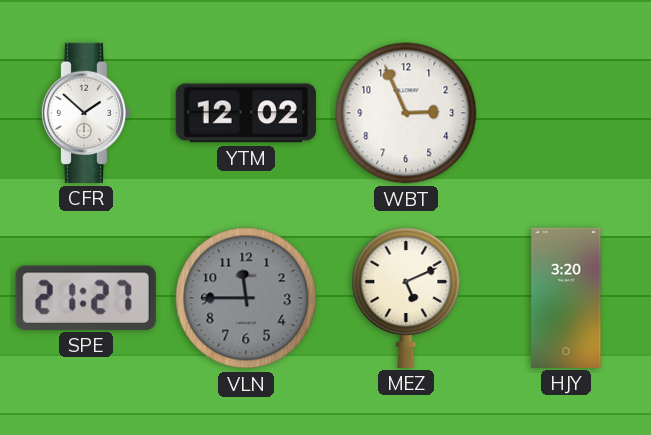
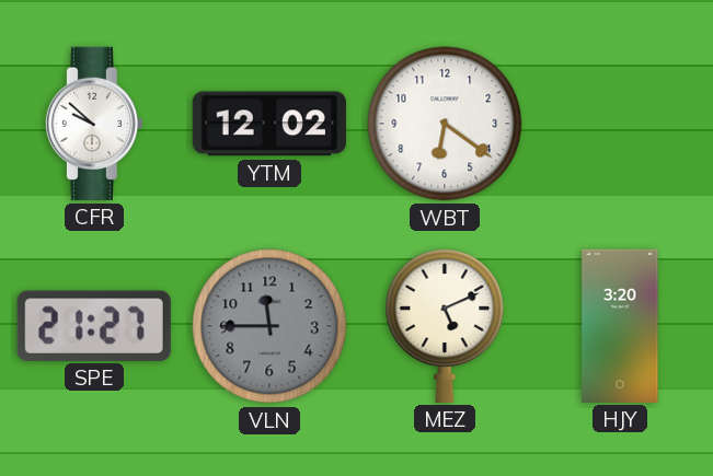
CFR: 1:52 -> 9:52
WBT: 2:56 -> 6:21
